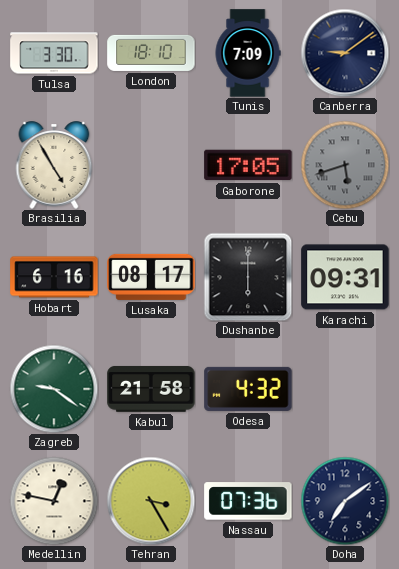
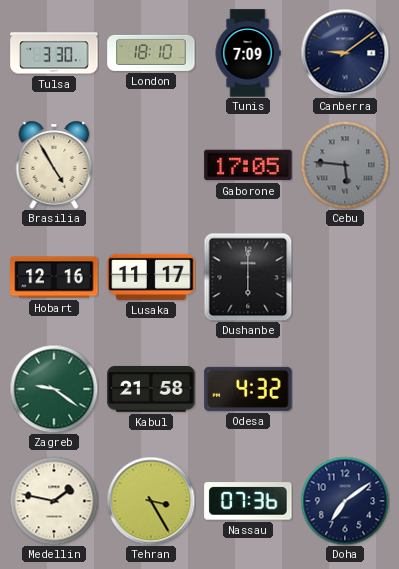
Cebu: 5:42 -> 5:46
Hobart: 6:16 -> 12:16
Lusaka: 08:17 -> 11:17
Karachi: 09:31 -> none
Medellin: 12:47 -> 1:47
